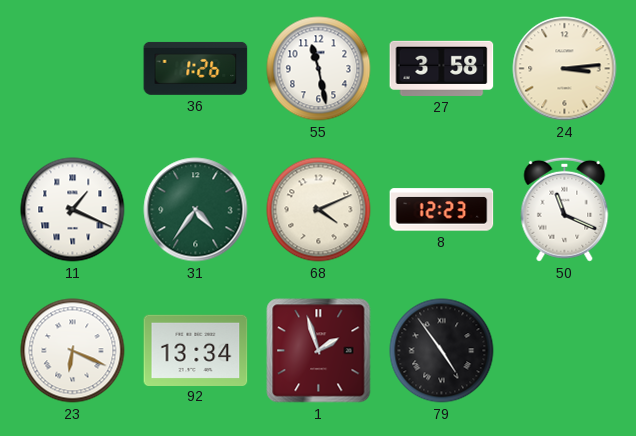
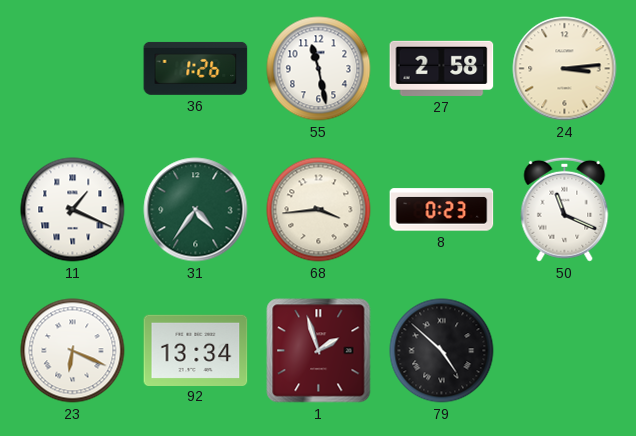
27: 3:58 -> 2:58
68: 4:11 -> 3:44
8: 12:23 -> 0:23
79: 4:54 -> 4:52
